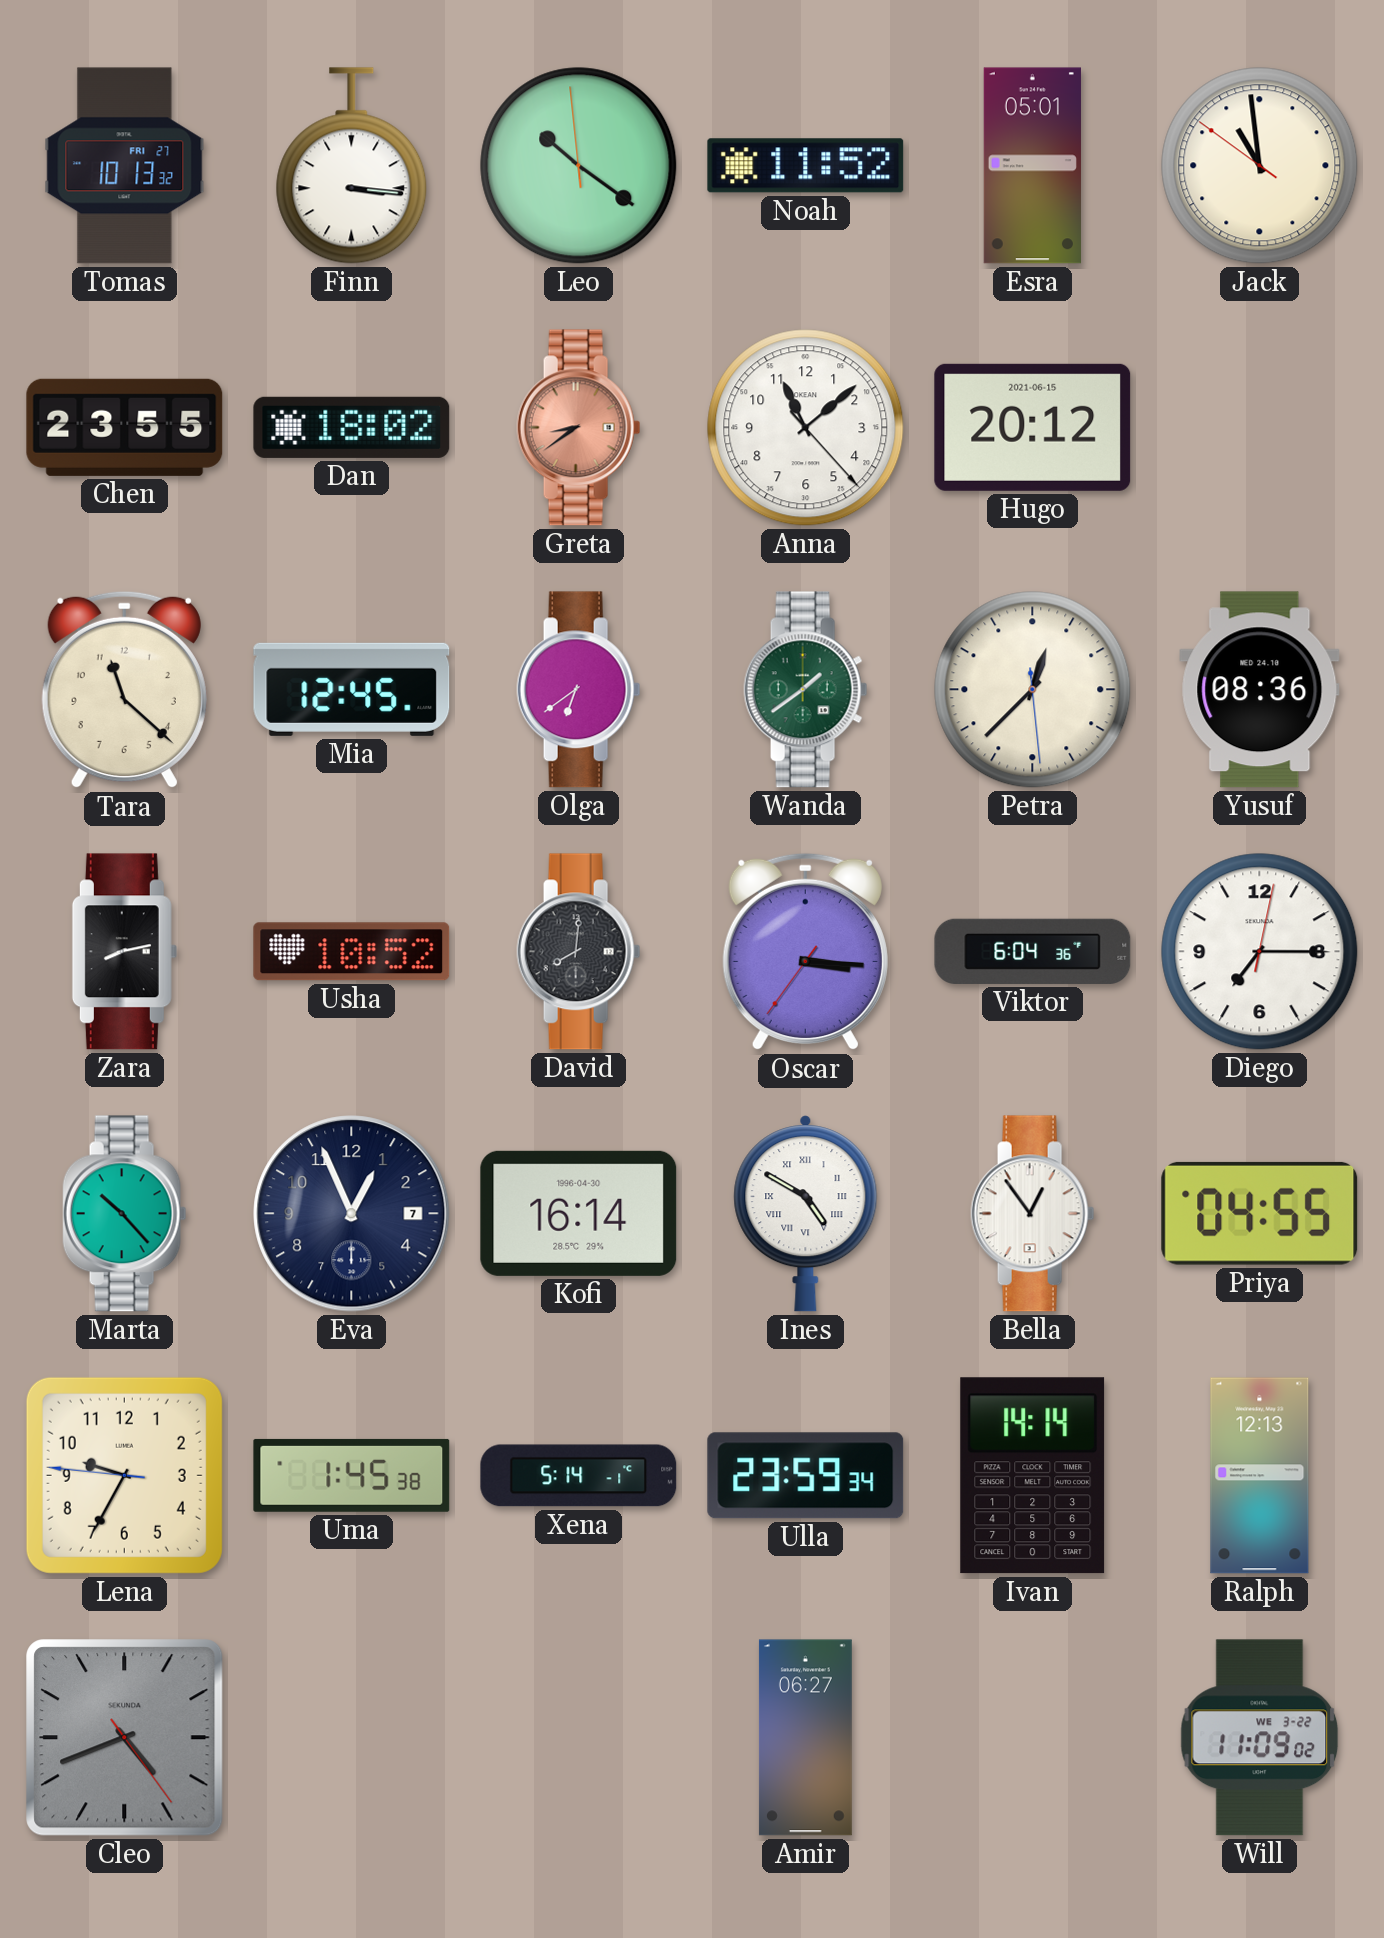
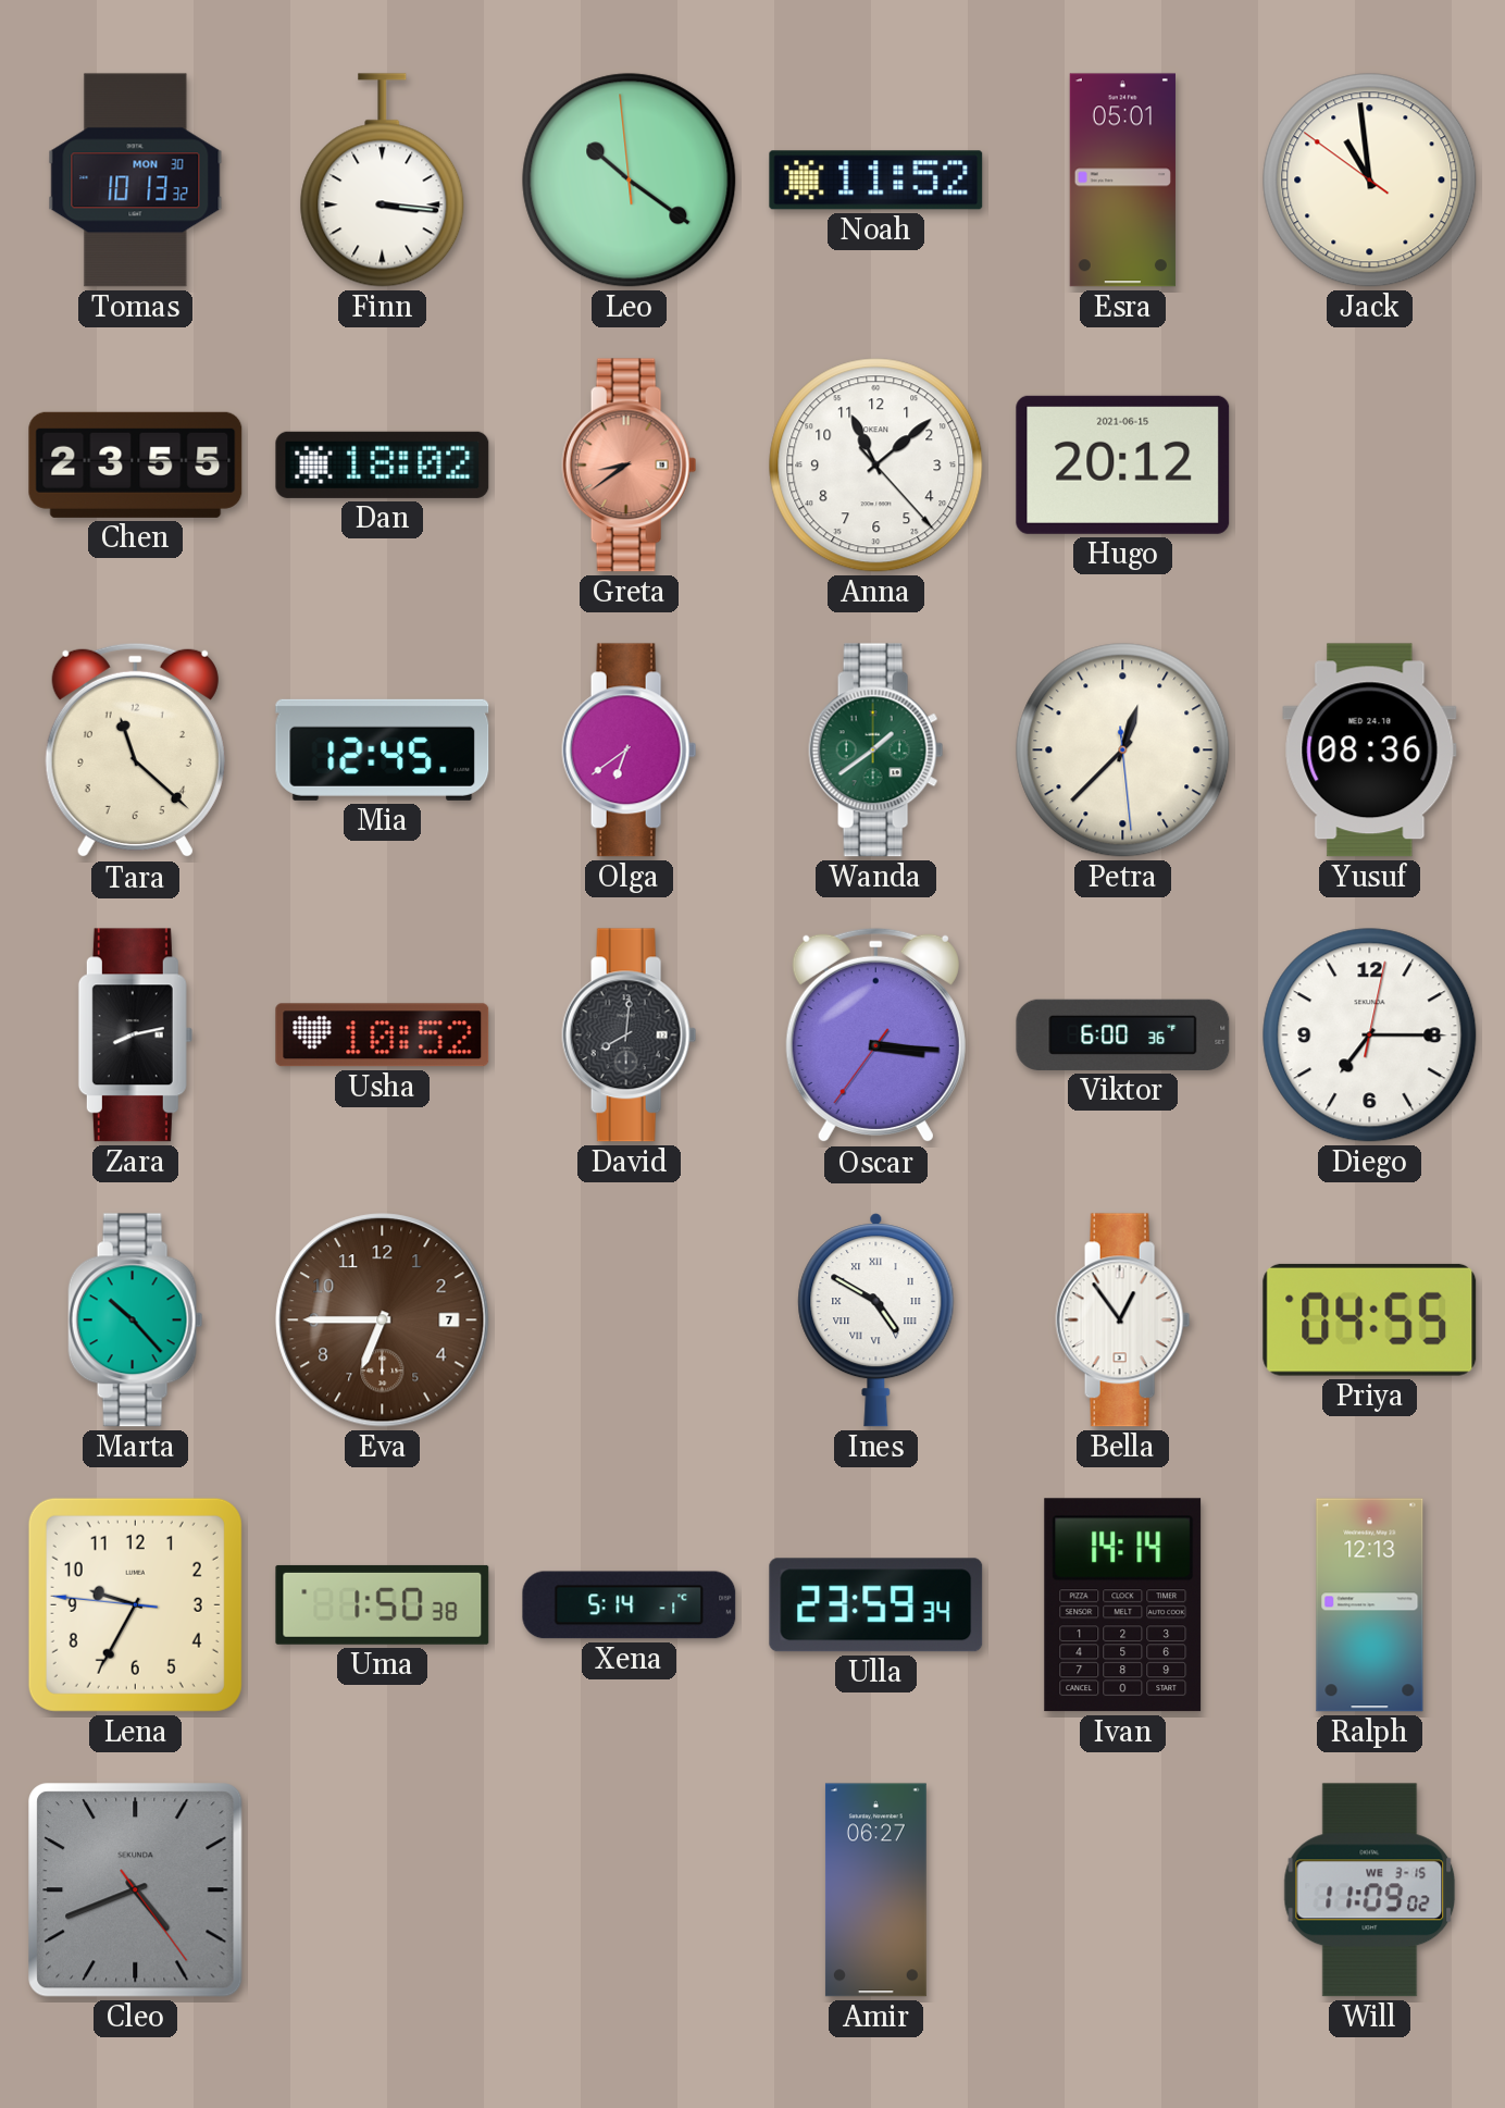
Tomas date: FRI 27 -> MON 30
Viktor: 6:04 -> 6:00
Eva: 12:56 -> 6:45
Eva dial: navy -> brown
Kofi: 16:14 -> none
Uma: 1:45 -> 1:50
Will date: WE 3-22 -> WE 3-15
